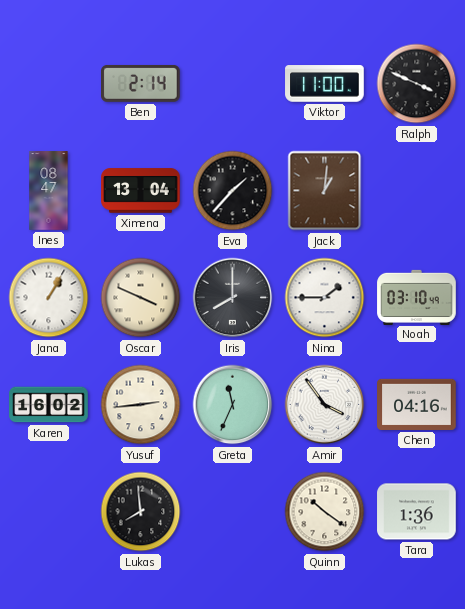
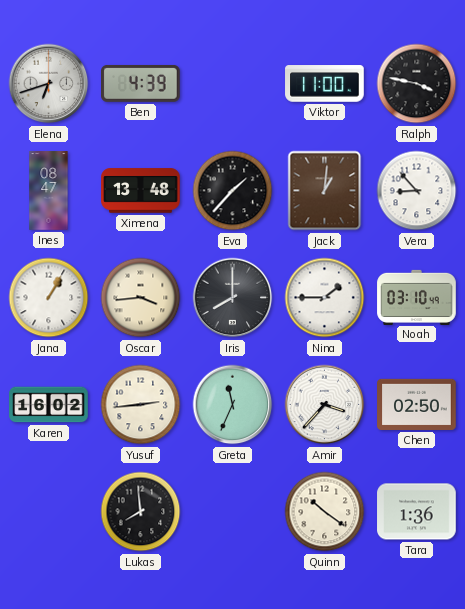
Elena: none -> 6:42
Ben: 2:14 -> 4:39
Ralph: 3:49 -> 3:47
Ximena: 13:04 -> 13:48
Vera: none -> 8:53
Oscar: 3:49 -> 3:44
Amir: 3:54 -> 3:37
Chen: 04:16 -> 02:50
